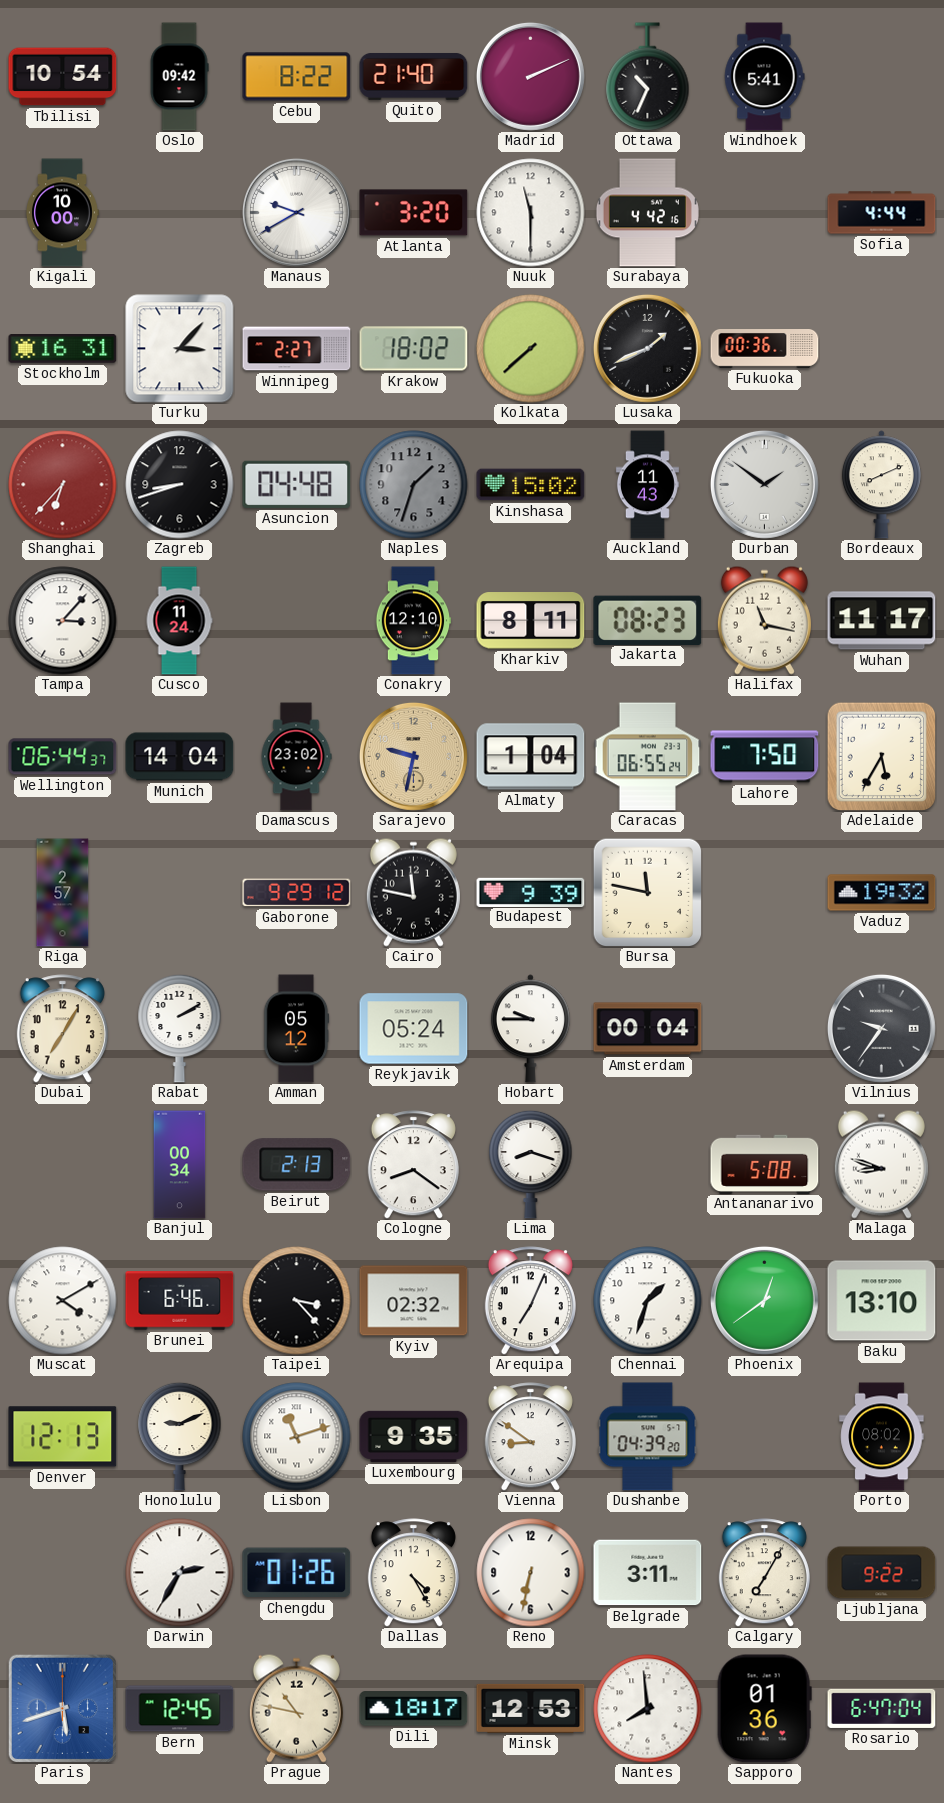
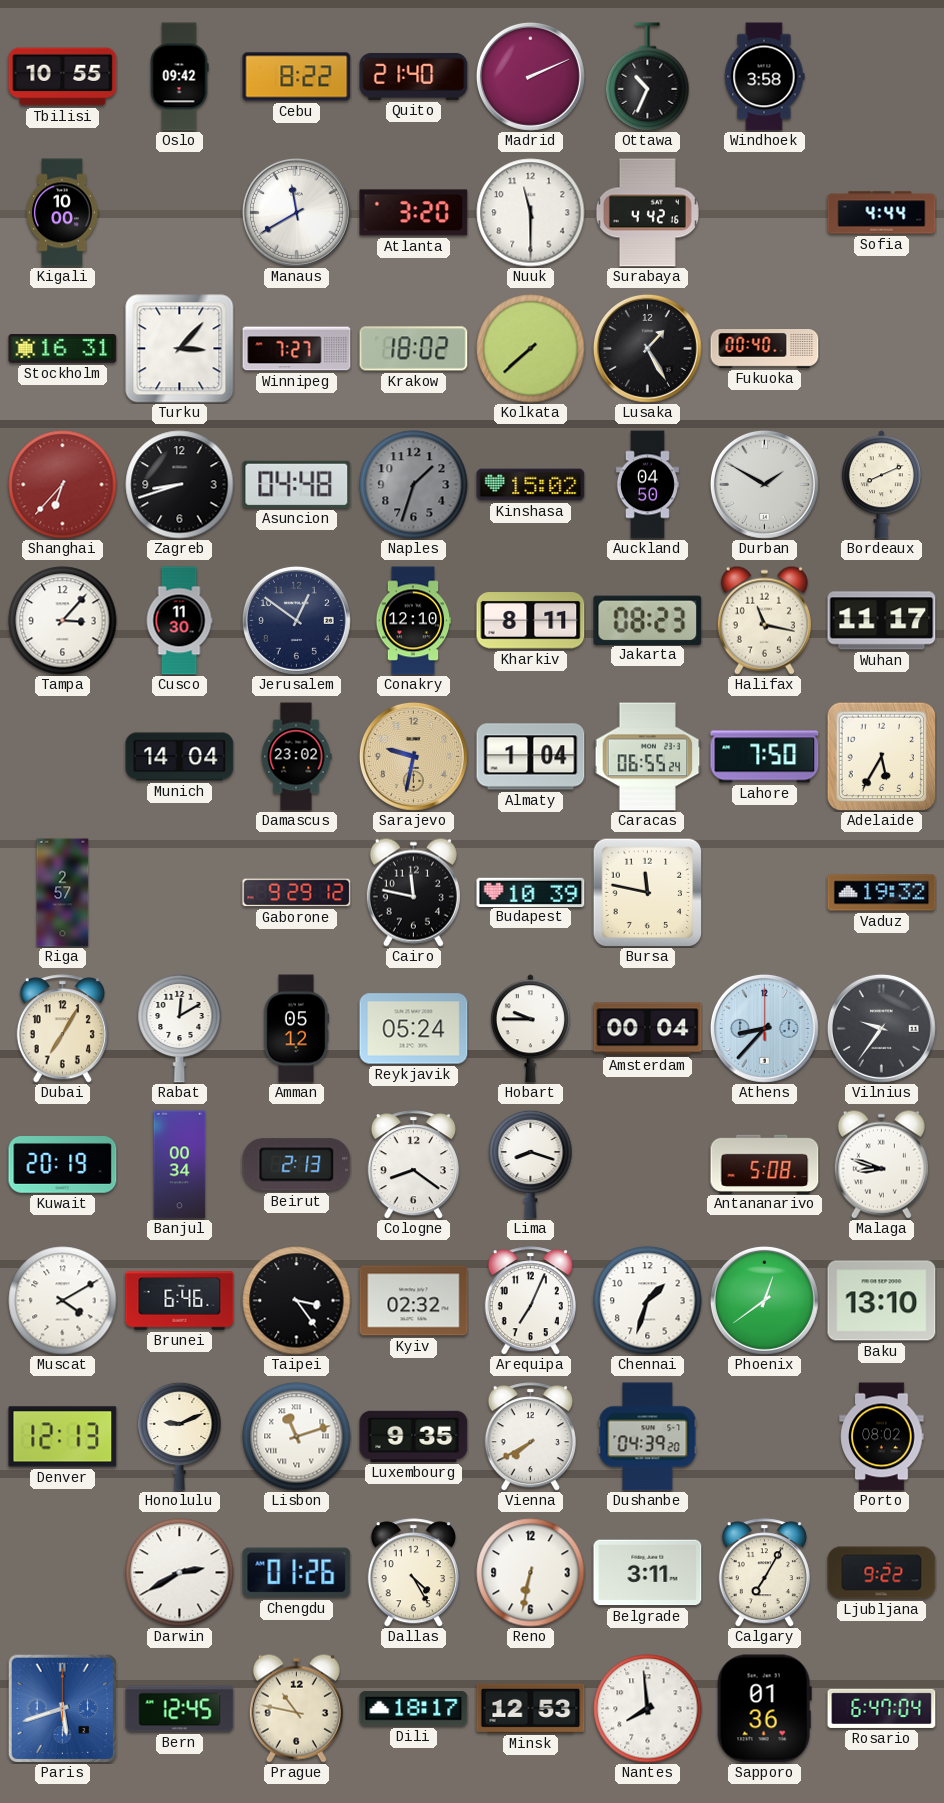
Tbilisi: 10:54 -> 10:55
Windhoek: 5:41 -> 3:58
Manaus: 9:40 -> 11:40
Winnipeg: 2:27 -> 7:27
Lusaka: 1:41 -> 1:25
Fukuoka: 00:36 -> 00:40
Auckland: 11:43 -> 04:50
Durban: 1:51 -> 1:50
Cusco: 11:24 -> 11:30
Jerusalem: none -> 12:51
Wellington: 06:44 -> none
Budapest: 9:39 -> 10:39
Rabat: 2:10 -> 12:10
Athens: none -> 8:37
Kuwait: none -> 20:19
Taipei: 3:23 -> 3:24
Vienna: 8:51 -> 7:40
Darwin: 2:35 -> 2:40
